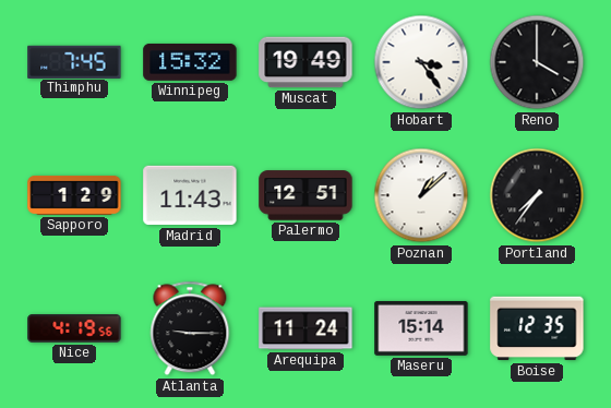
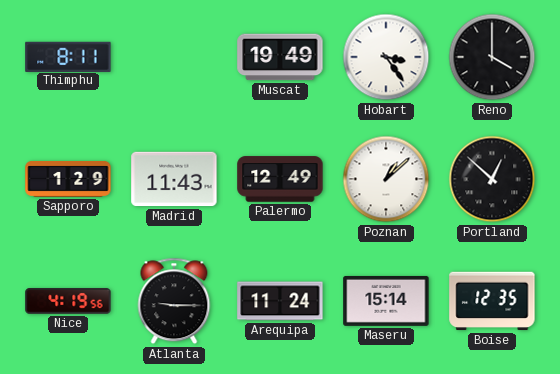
Thimphu: 7:45 -> 8:11
Winnipeg: 15:32 -> none
Palermo: 12:51 -> 12:49
Portland: 7:36 -> 12:52
